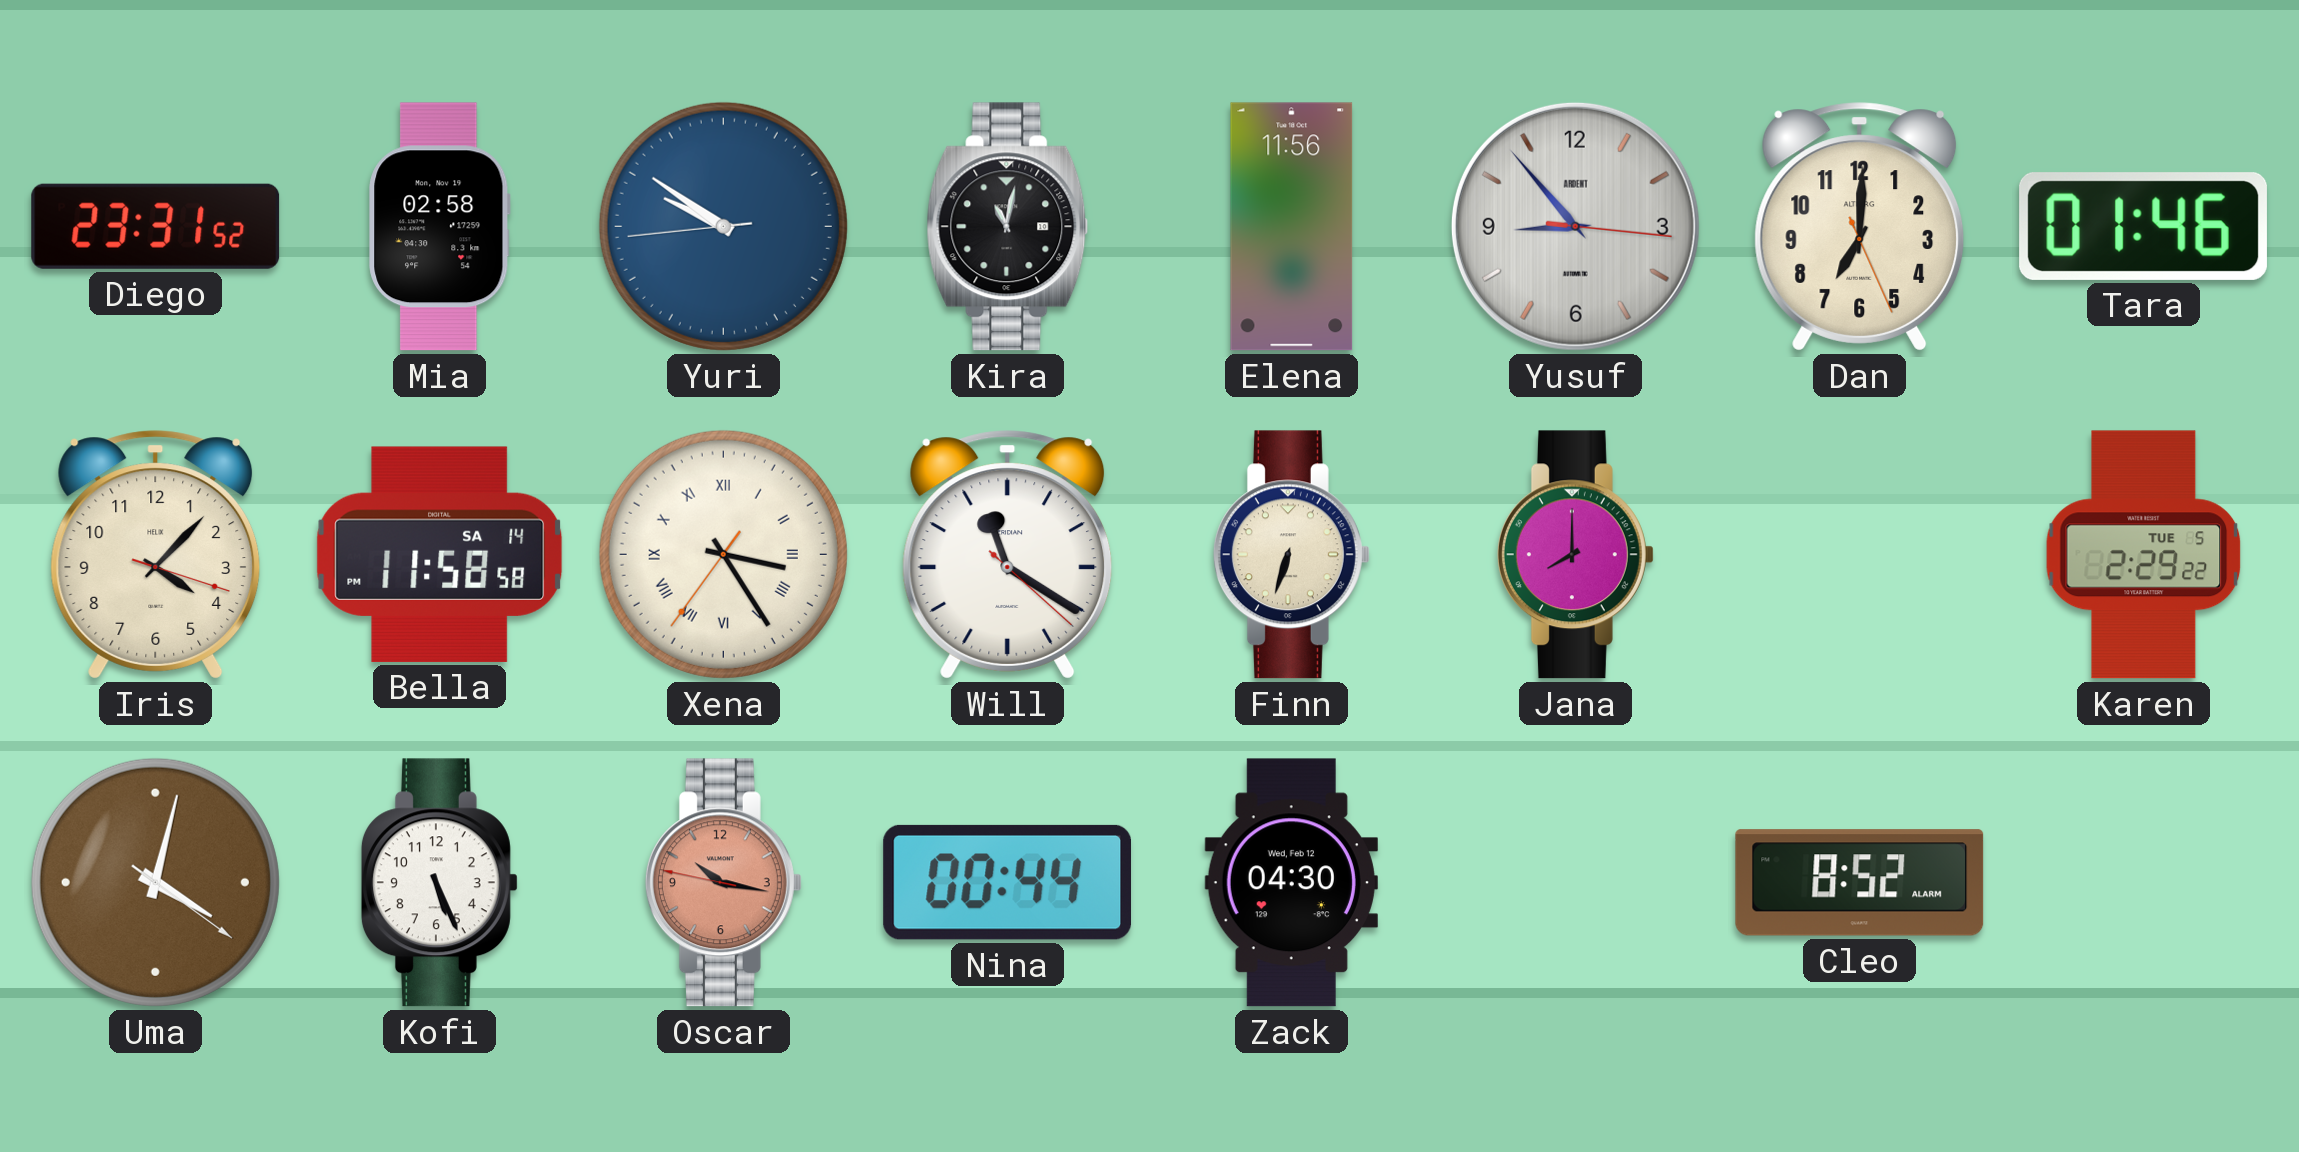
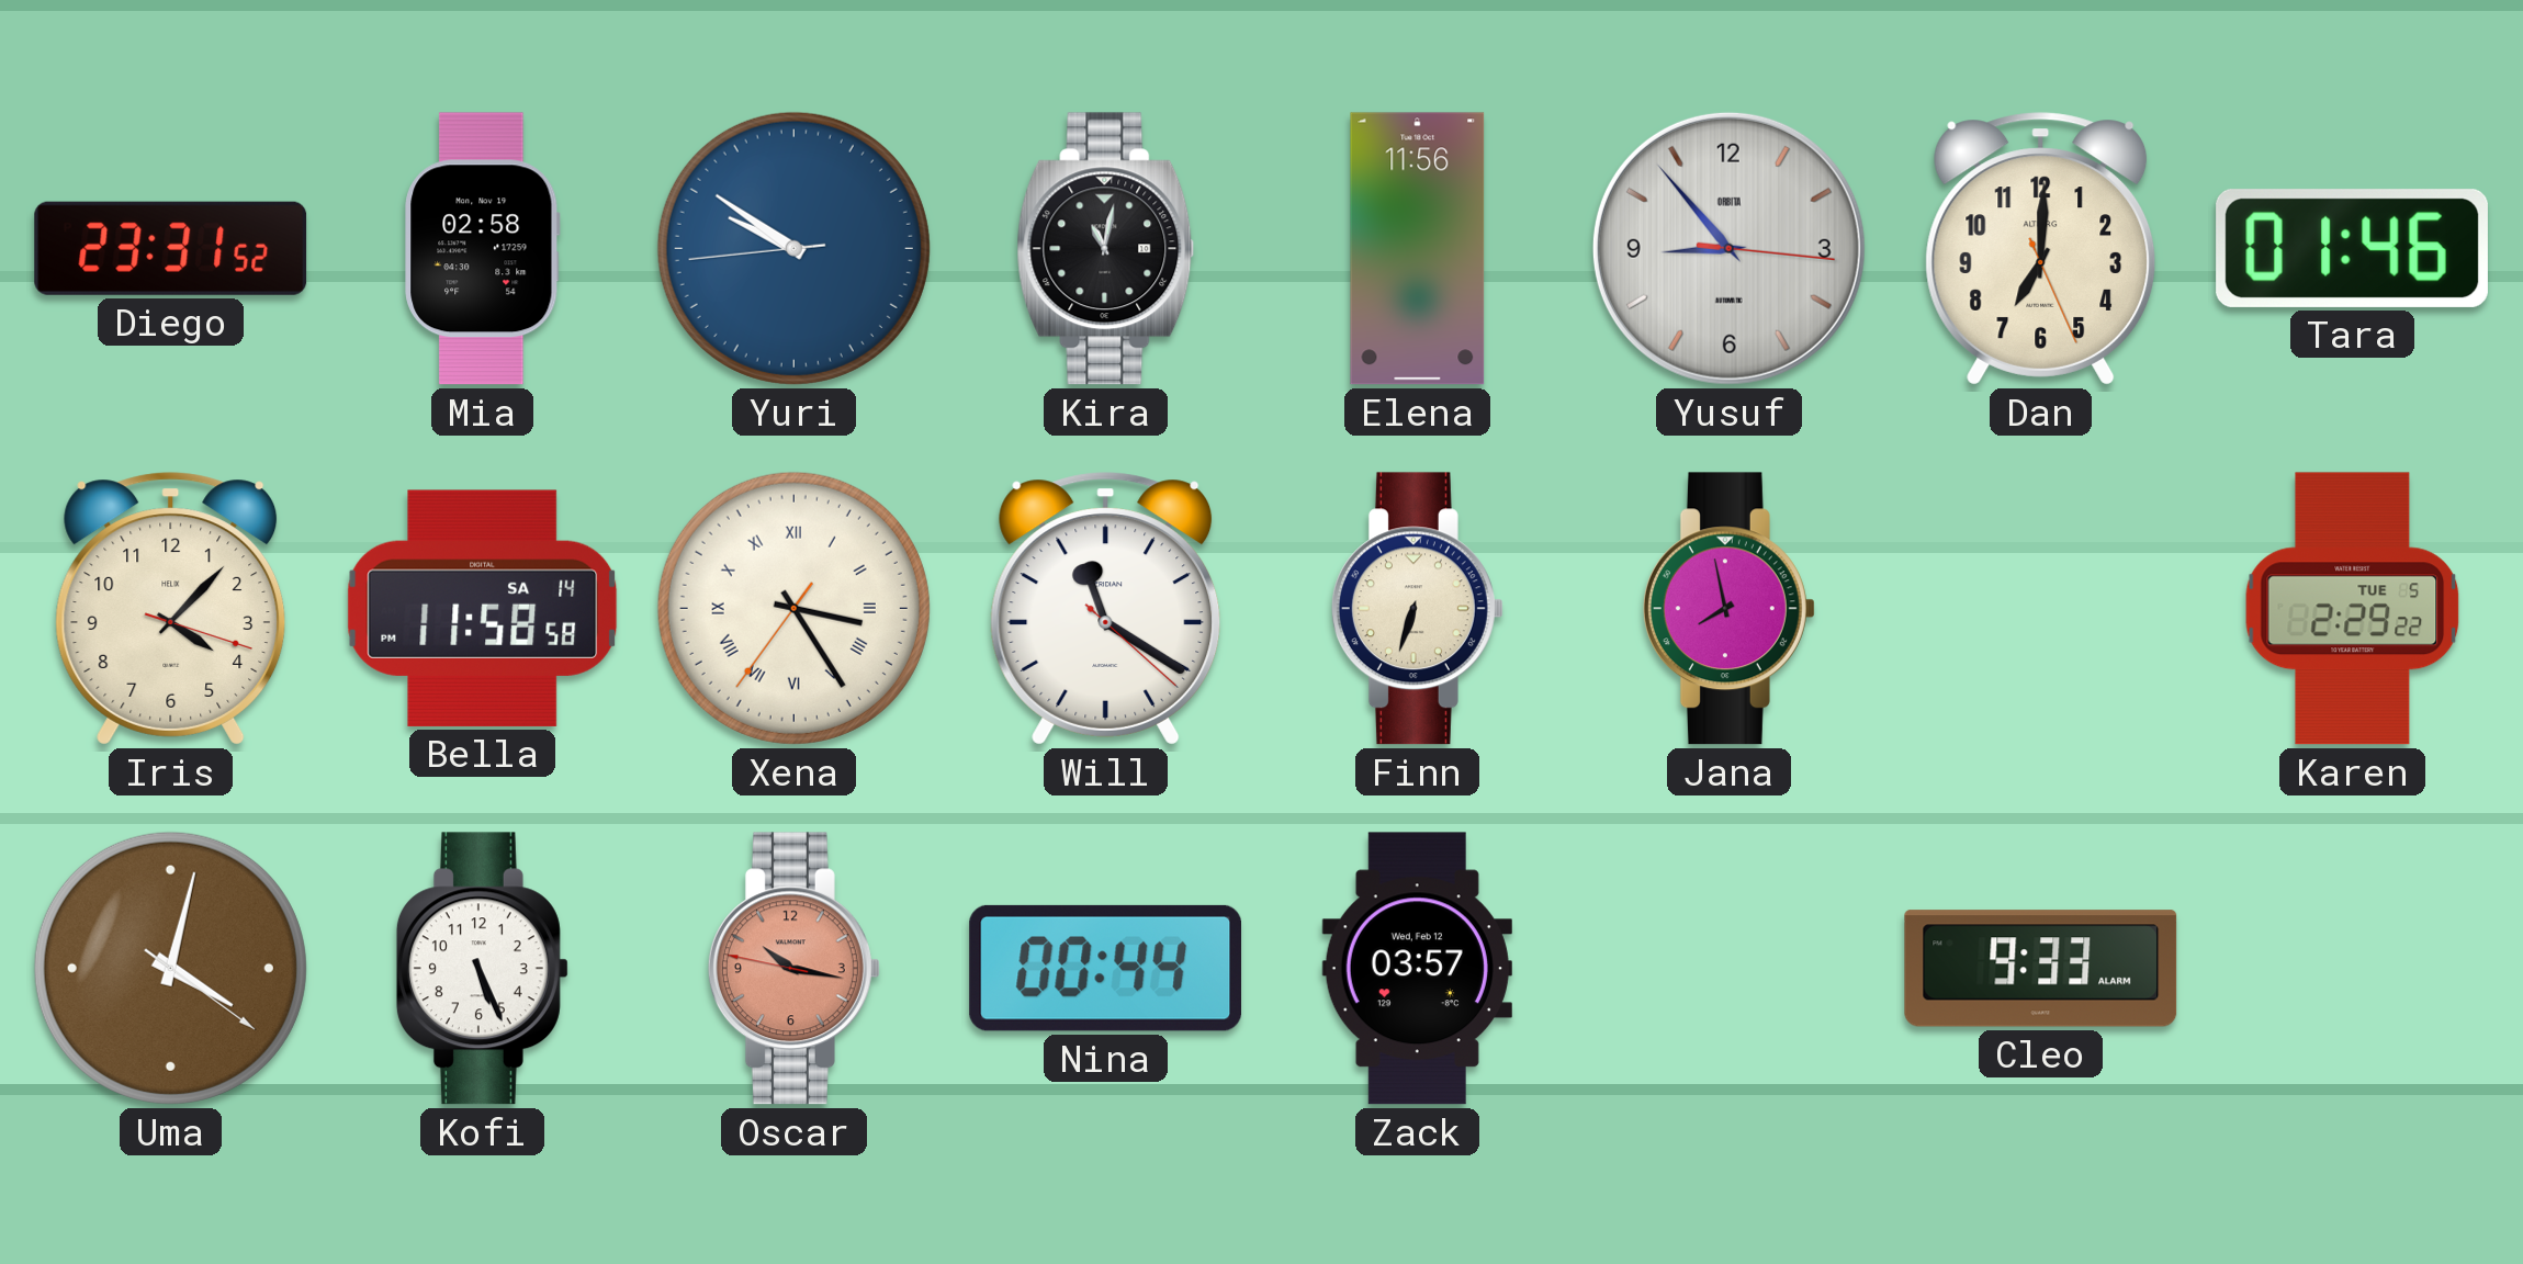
Yusuf brand: ARDENT -> ORBITA
Jana: 8:00 -> 7:58
Zack: 04:30 -> 03:57
Cleo: 8:52 -> 9:33
